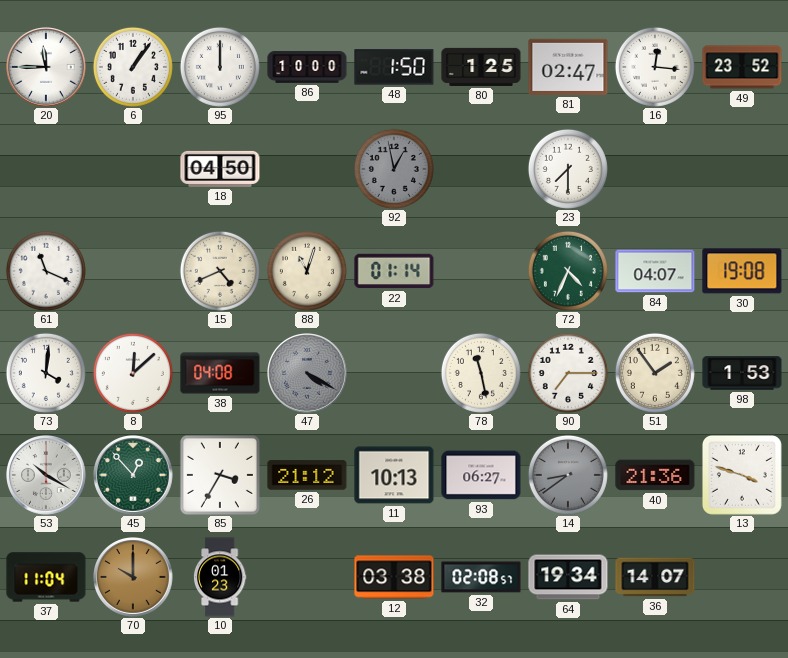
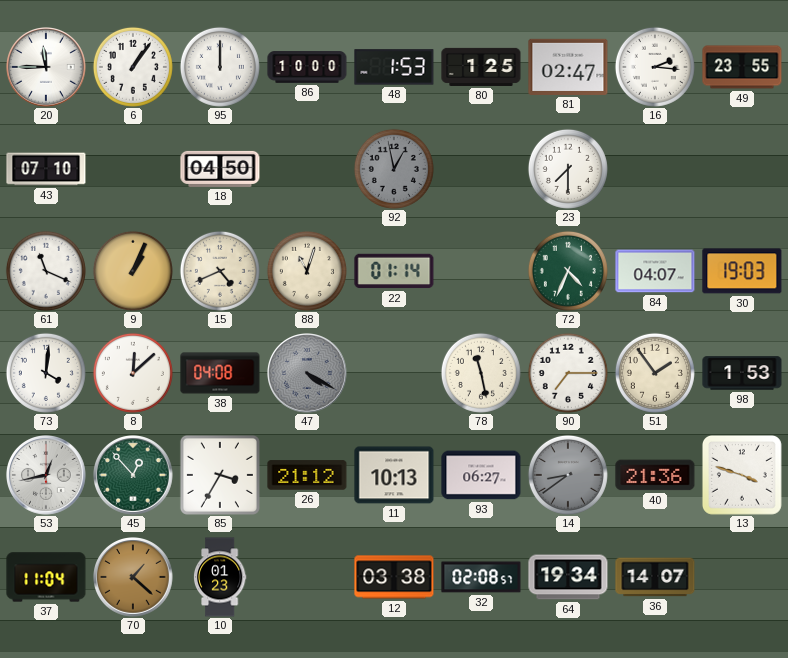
48: 1:50 -> 1:53
16: 12:16 -> 2:16
49: 23:52 -> 23:55
43: none -> 07:10
9: none -> 1:04
30: 19:08 -> 19:03
53: 10:20 -> 12:43
70: 10:00 -> 1:22
